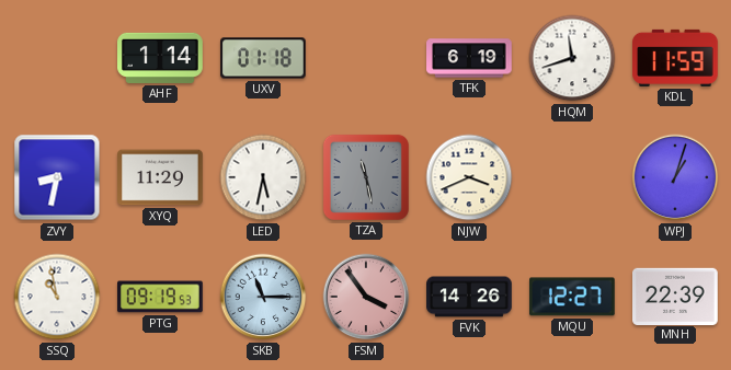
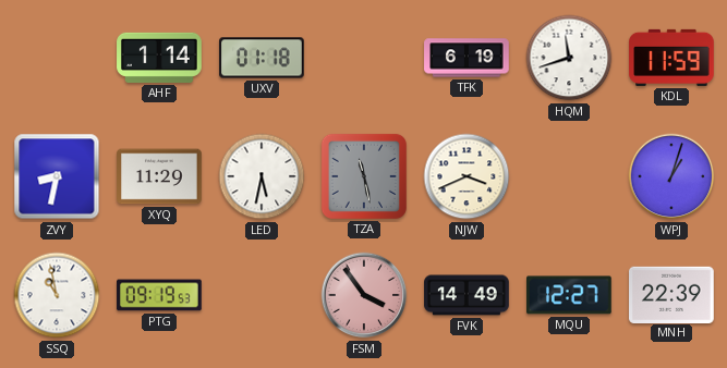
SKB: 11:15 -> none
FVK: 14:26 -> 14:49
